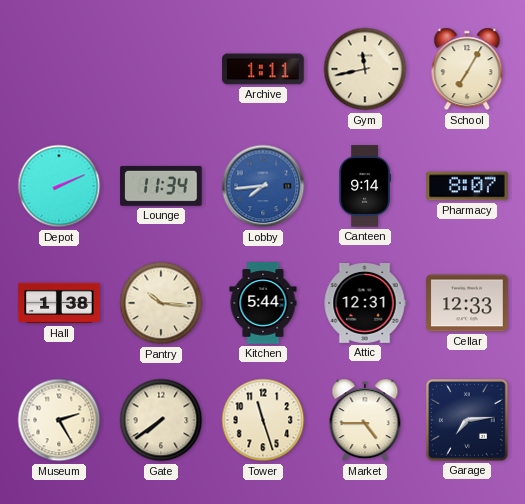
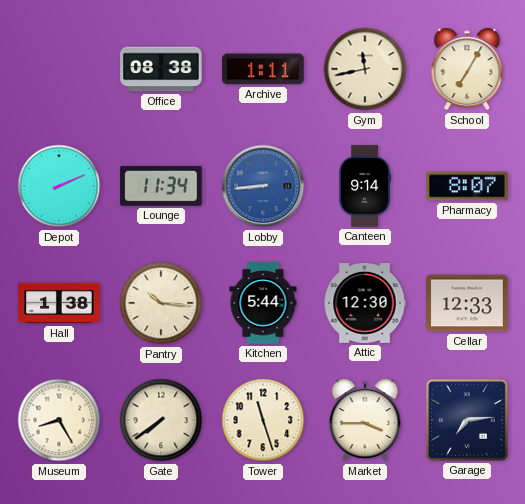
Office: none -> 08:38
Lobby: 7:44 -> 8:44
Attic: 12:31 -> 12:30
Museum: 2:25 -> 8:25
Market: 4:45 -> 3:45
